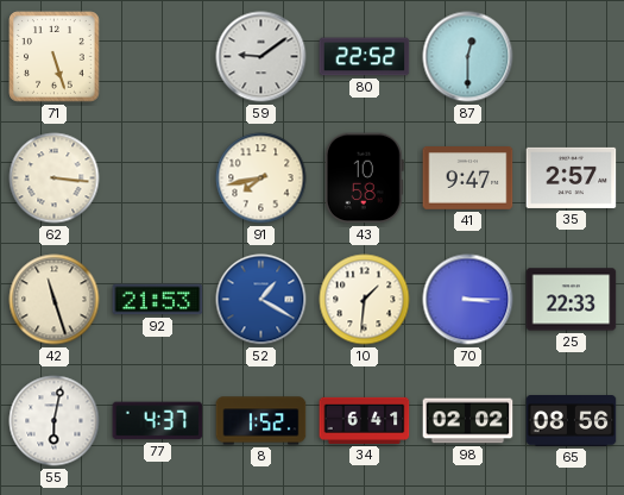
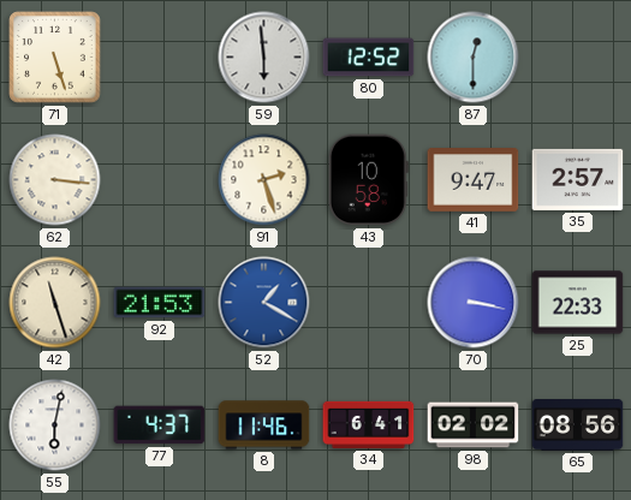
59: 9:09 -> 5:59
80: 22:52 -> 12:52
91: 7:43 -> 2:27
10: 1:31 -> none
70: 3:15 -> 3:17
8: 1:52 -> 11:46
